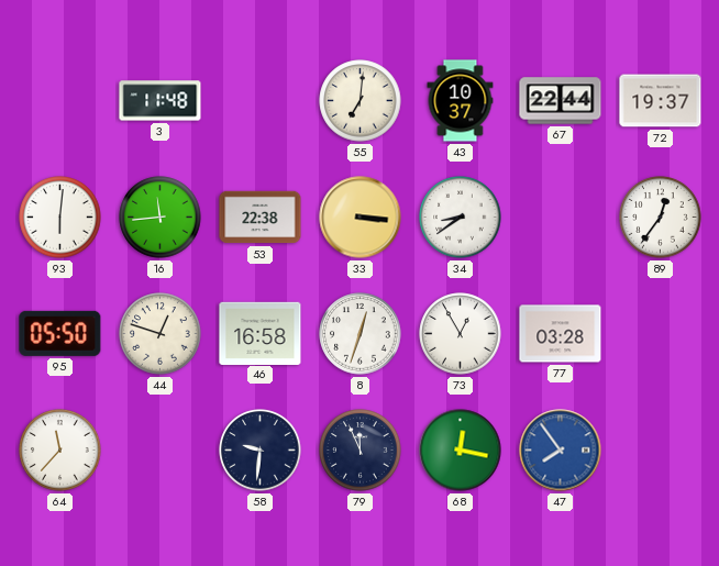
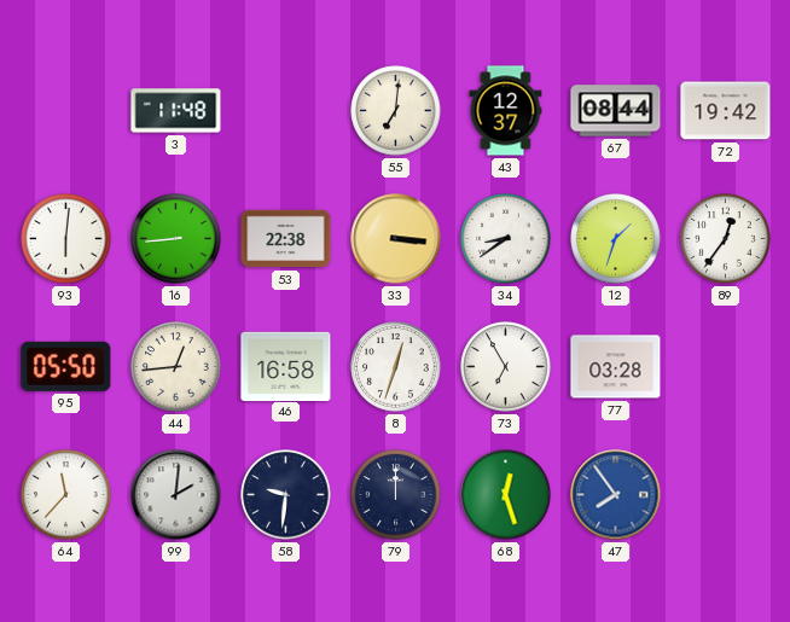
43: 10:37 -> 12:37
67: 22:44 -> 08:44
72: 19:37 -> 19:42
16: 11:44 -> 8:44
12: none -> 1:33
44: 12:48 -> 12:44
73: 12:55 -> 6:55
99: none -> 2:01
79: 11:56 -> 12:00
68: 12:17 -> 12:27
